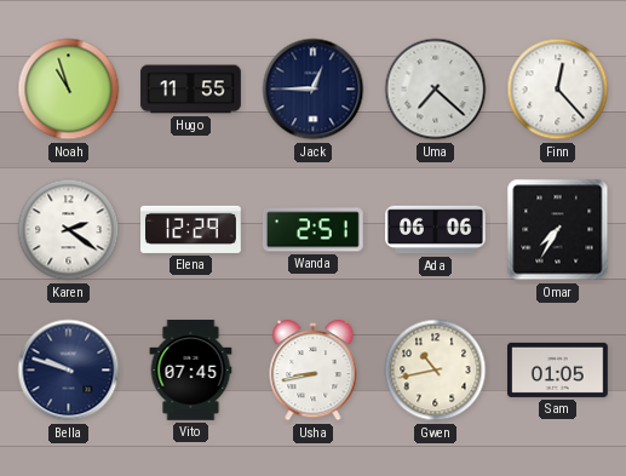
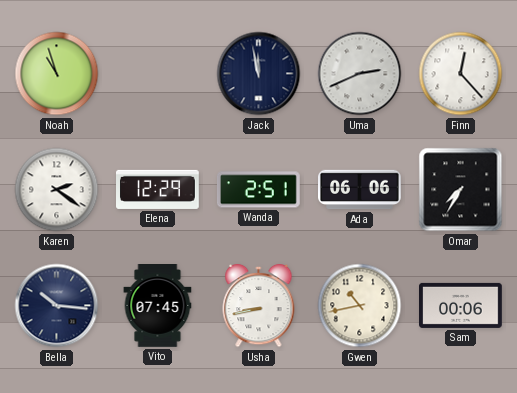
Hugo: 11:55 -> none
Jack: 12:45 -> 11:58
Uma: 7:22 -> 2:41
Bella: 9:48 -> 10:16
Sam: 01:05 -> 00:06
